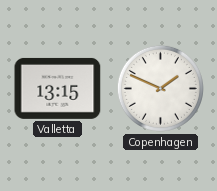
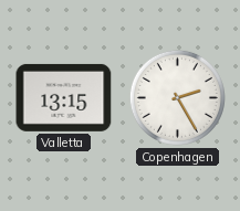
Copenhagen: 1:49 -> 2:25
